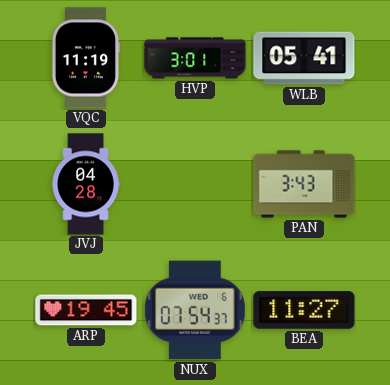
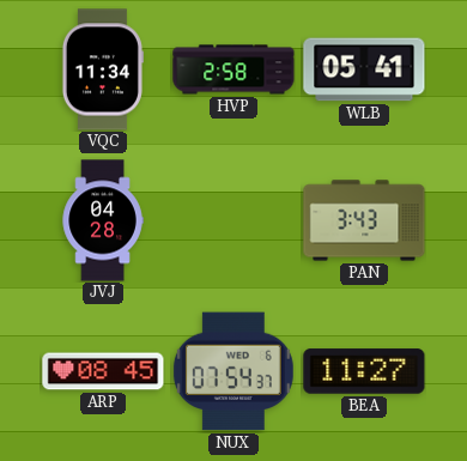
VQC: 11:19 -> 11:34
HVP: 3:01 -> 2:58
ARP: 19:45 -> 08:45
